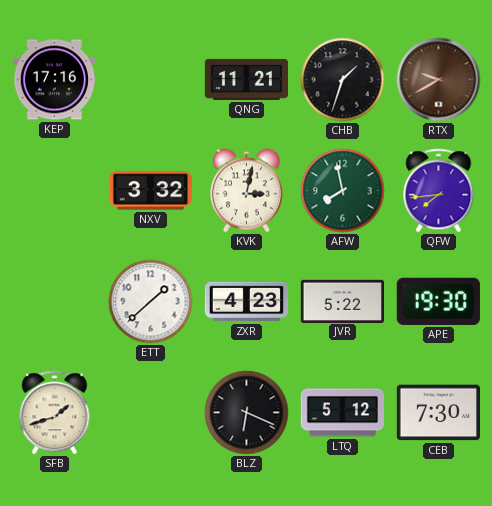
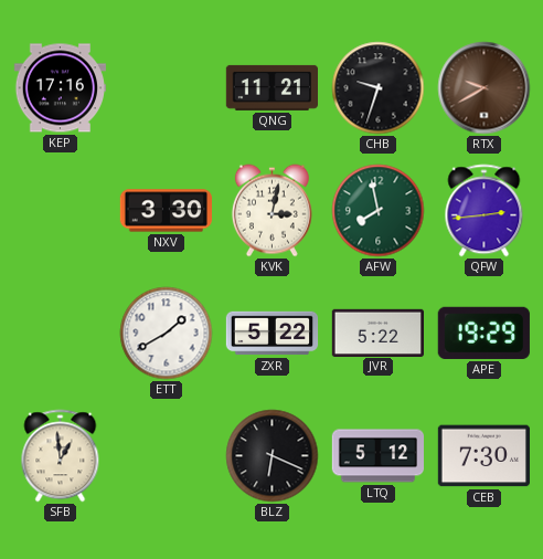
CHB: 1:33 -> 9:33
NXV: 3:32 -> 3:30
QFW: 7:44 -> 2:44
ETT: 1:38 -> 1:40
ZXR: 4:23 -> 5:22
APE: 19:30 -> 19:29
SFB: 1:42 -> 12:59
